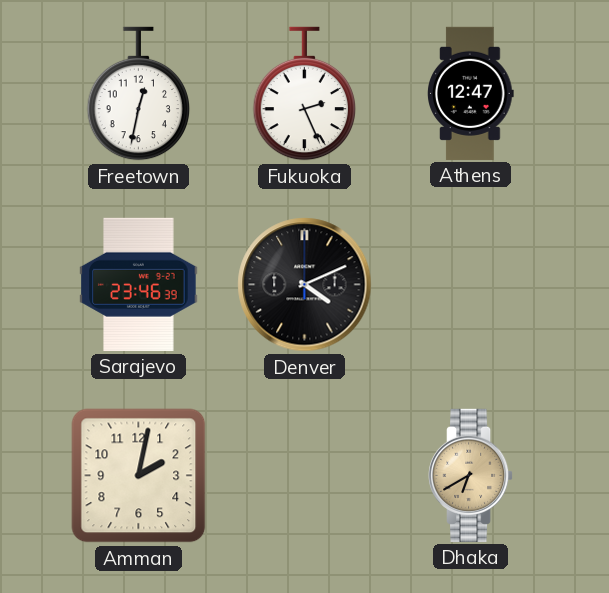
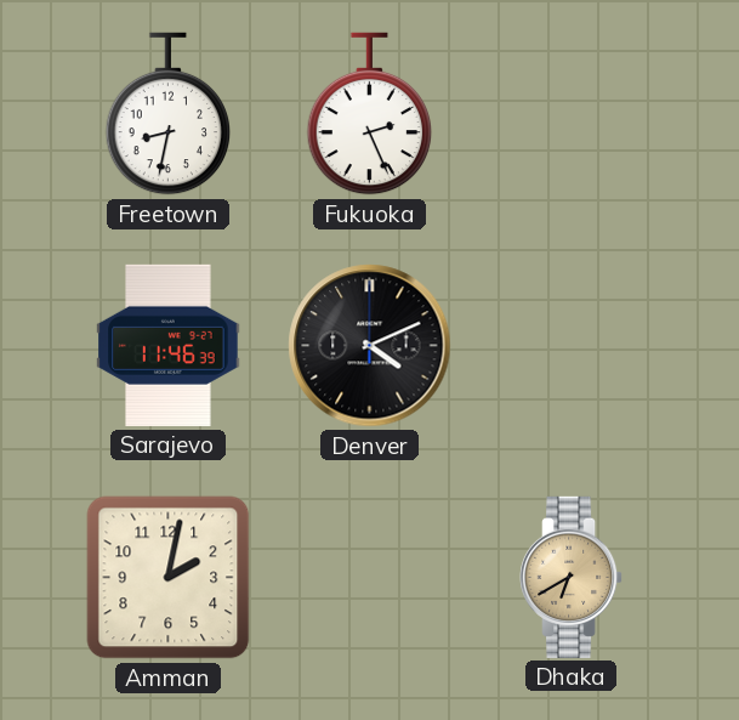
Freetown: 12:32 -> 8:32
Athens: 12:47 -> none
Sarajevo: 23:46 -> 11:46
